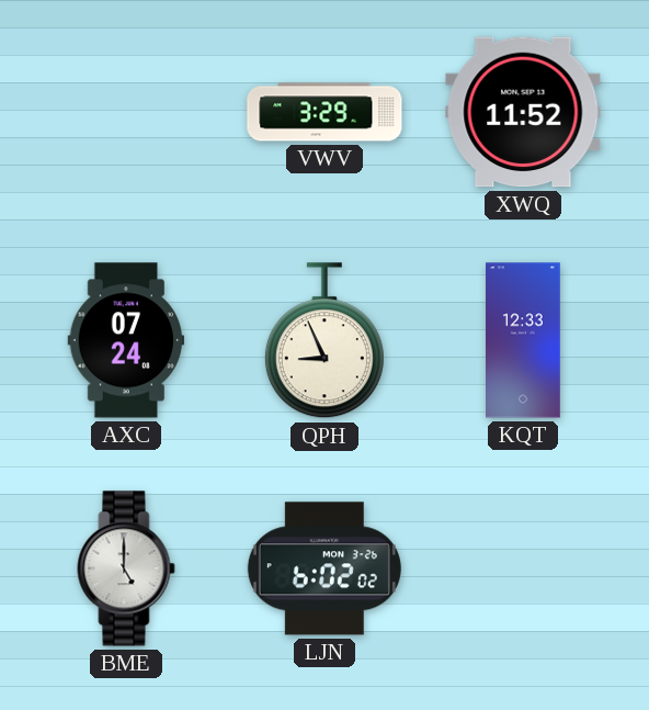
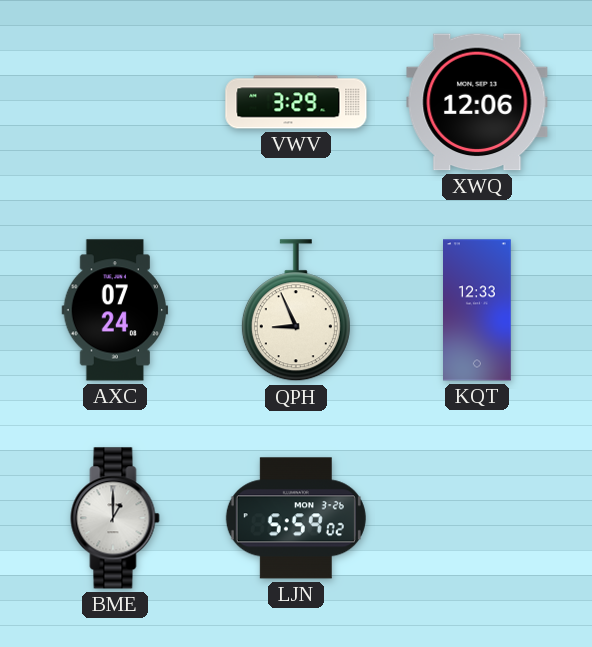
XWQ: 11:52 -> 12:06
BME: 5:00 -> 1:00
LJN: 6:02 -> 5:59
